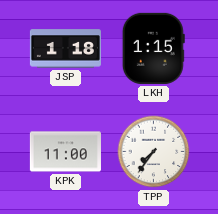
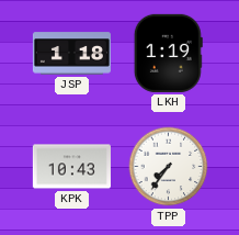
LKH: 1:15 -> 1:19
KPK: 11:00 -> 10:43
